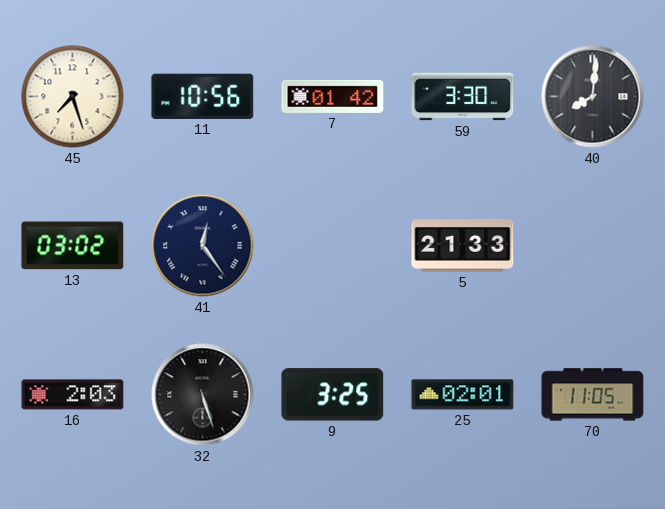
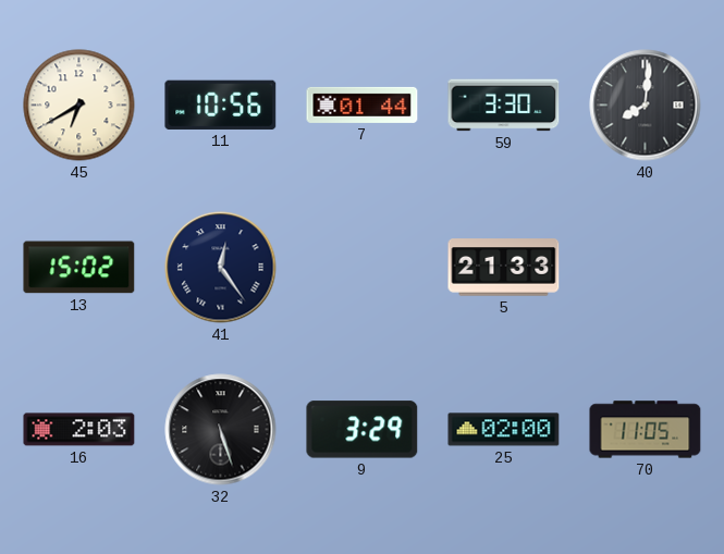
45: 7:27 -> 6:40
7: 01:42 -> 01:44
13: 03:02 -> 15:02
9: 3:25 -> 3:29
25: 02:01 -> 02:00
